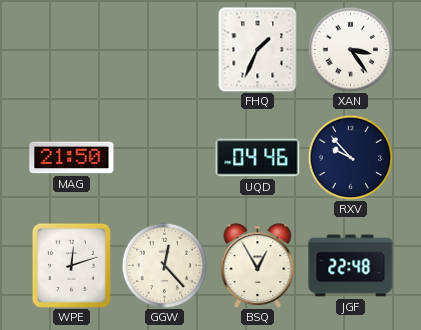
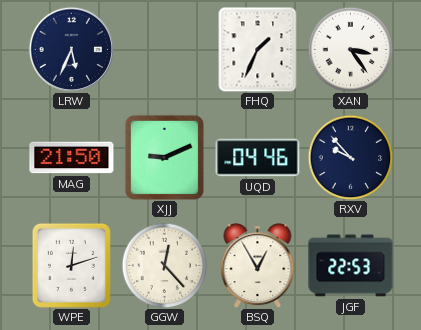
LRW: none -> 5:34
XJJ: none -> 9:11
JGF: 22:48 -> 22:53
